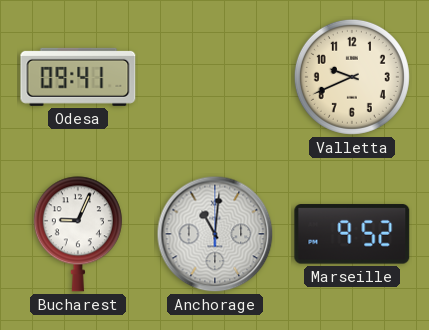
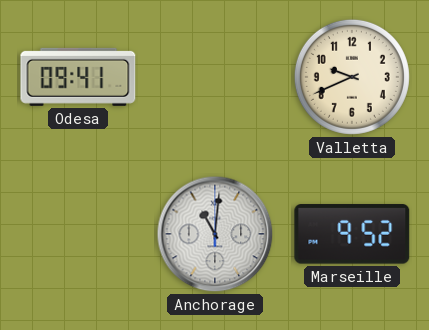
Bucharest: 9:04 -> none
